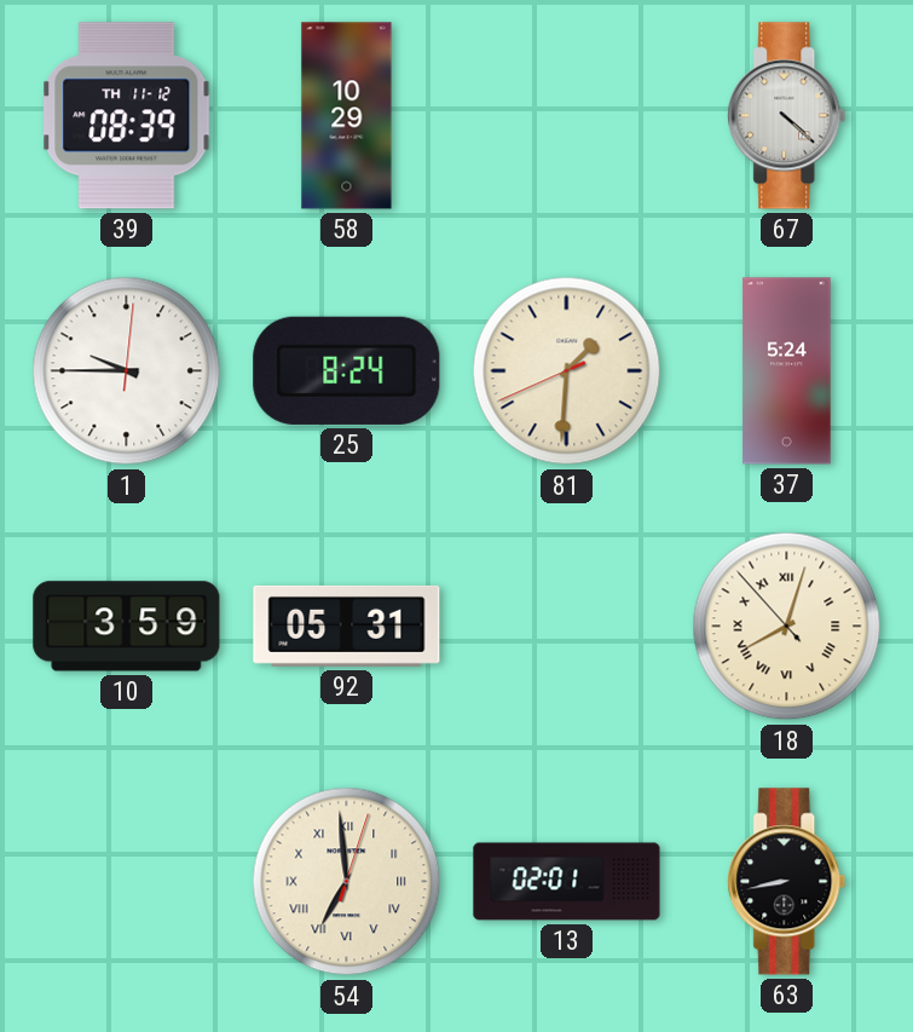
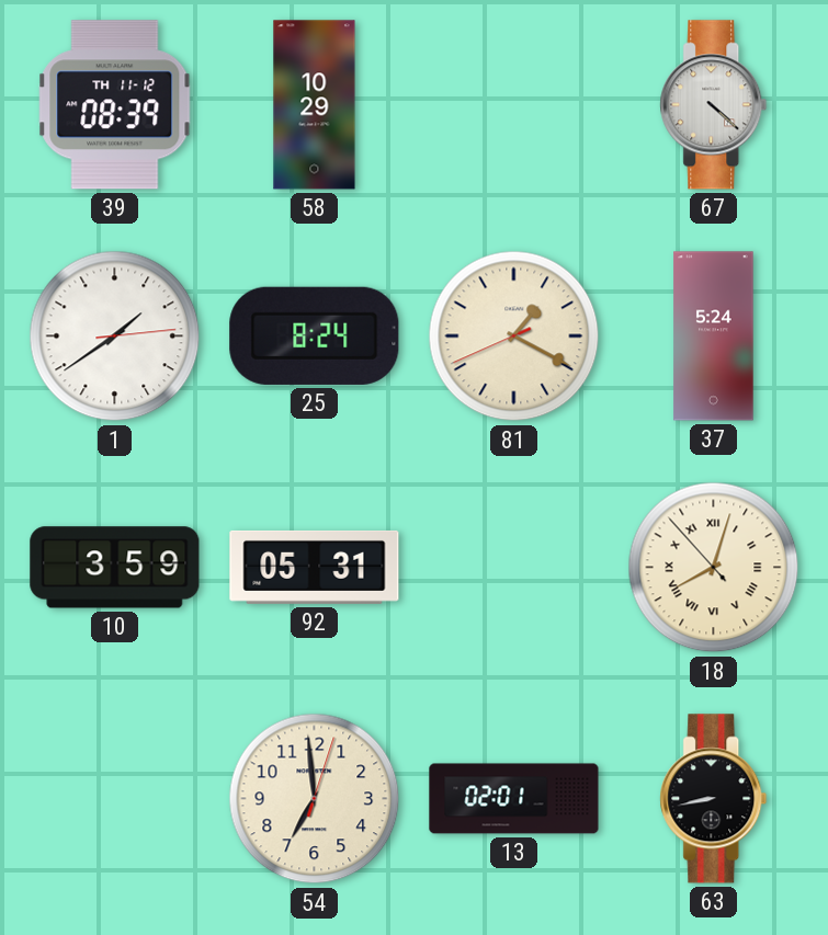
1: 9:45 -> 1:39
81: 1:30 -> 1:19
54 numerals: Roman -> Arabic
